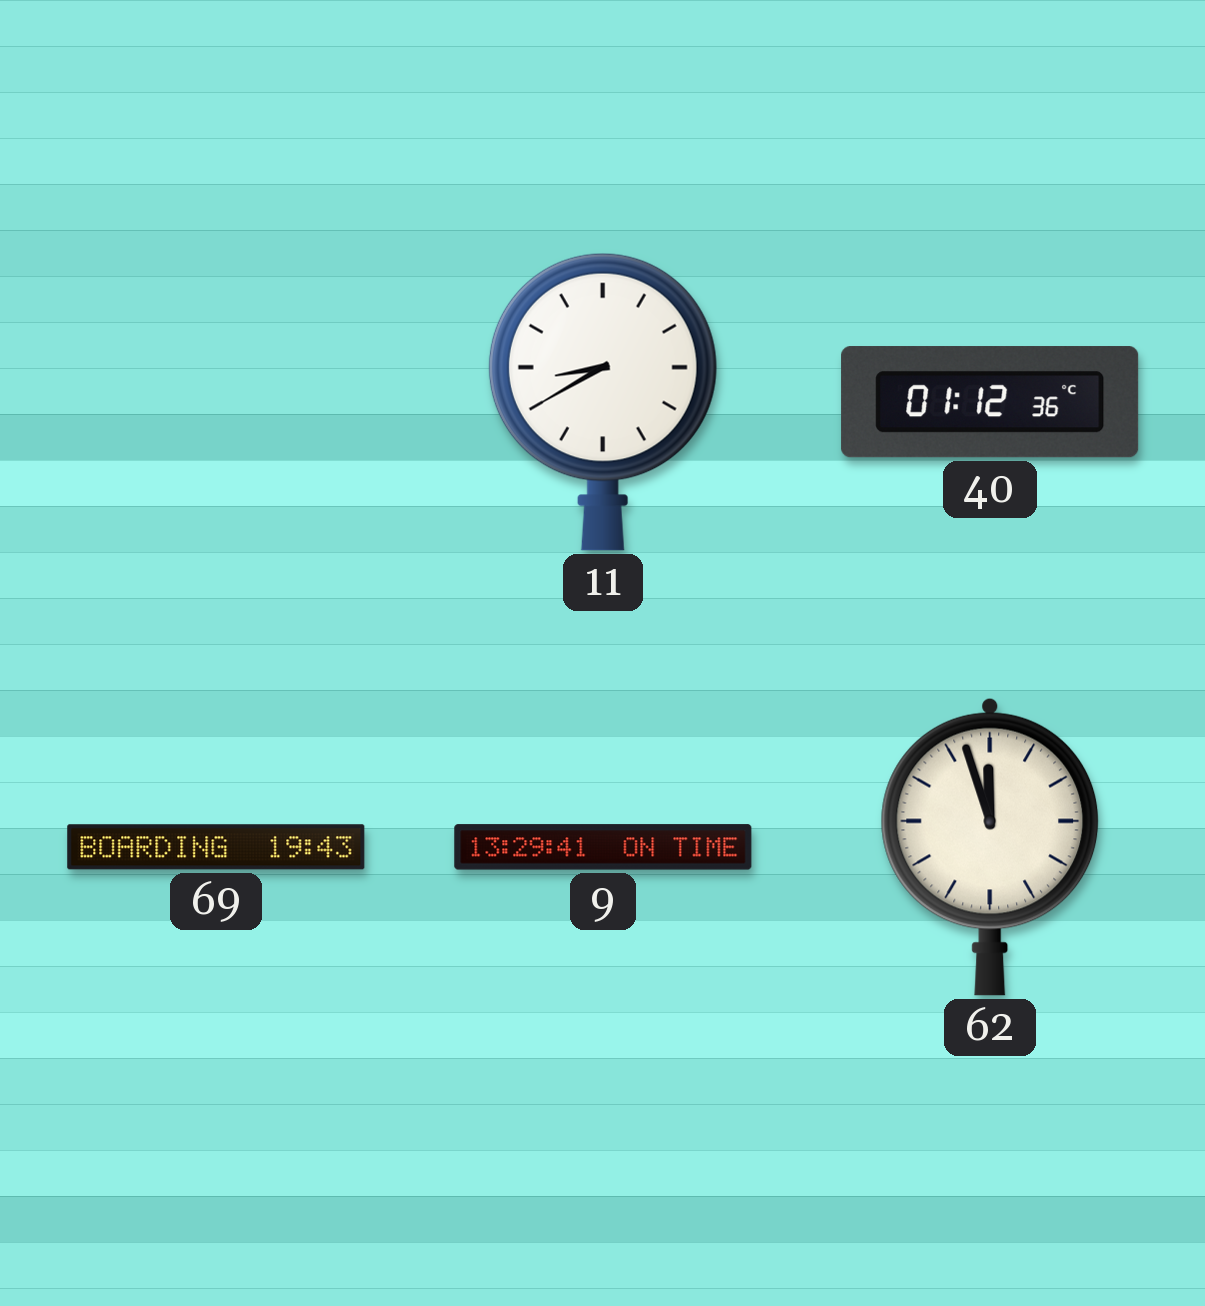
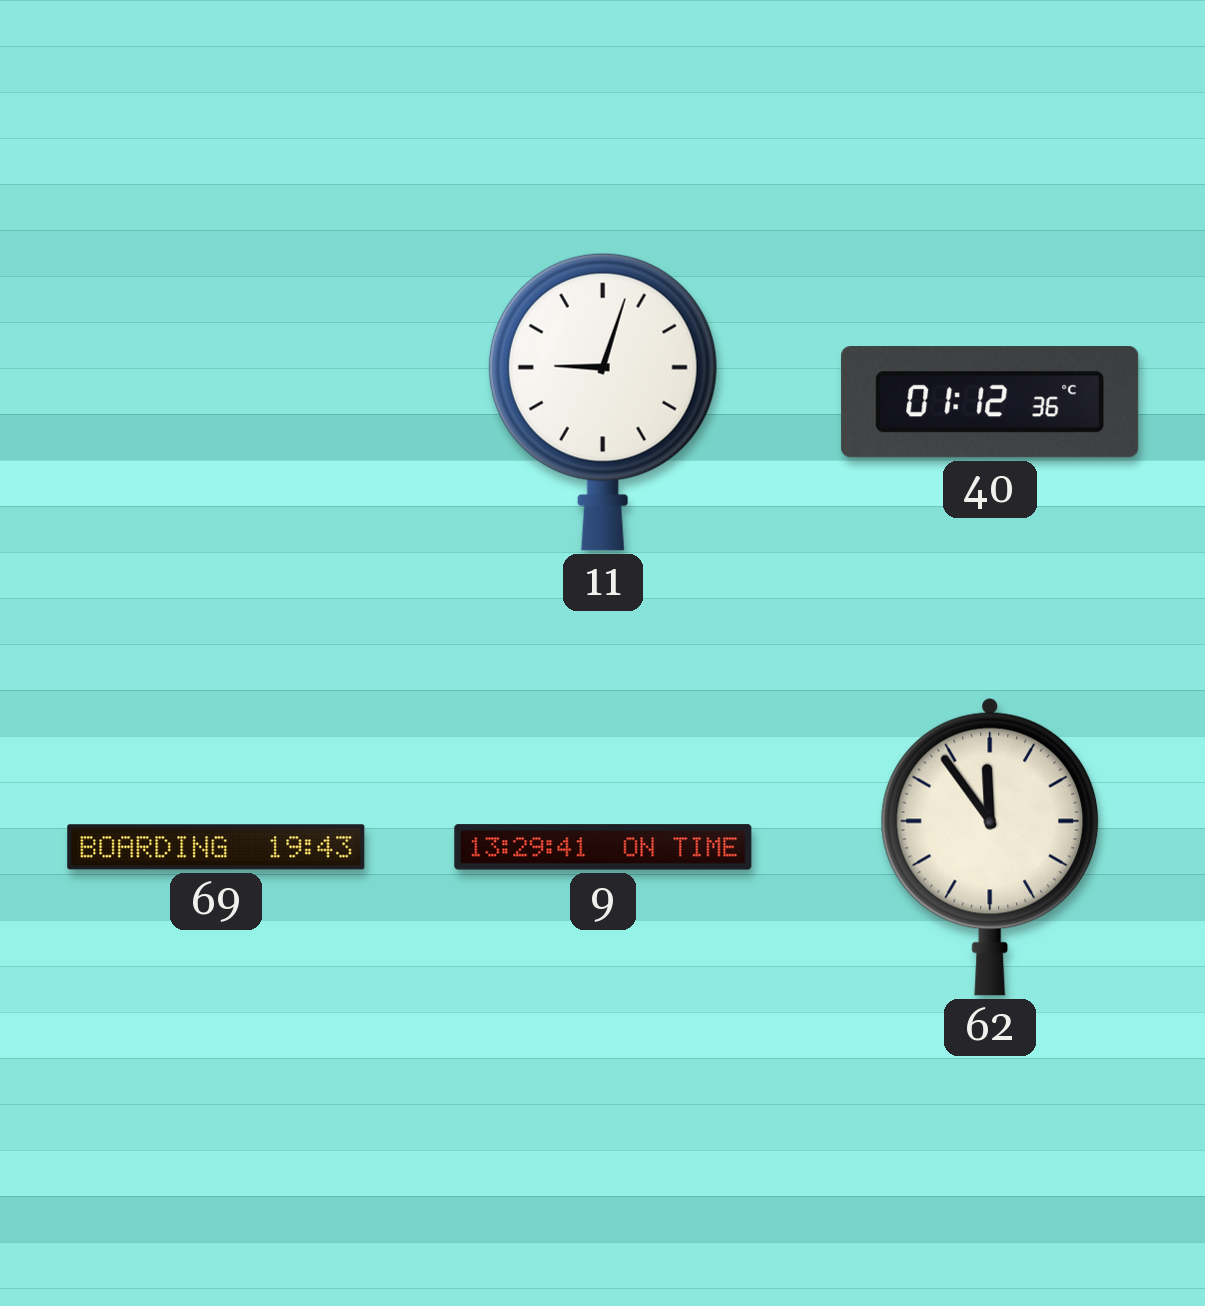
11: 8:40 -> 9:03
62: 11:57 -> 11:54
